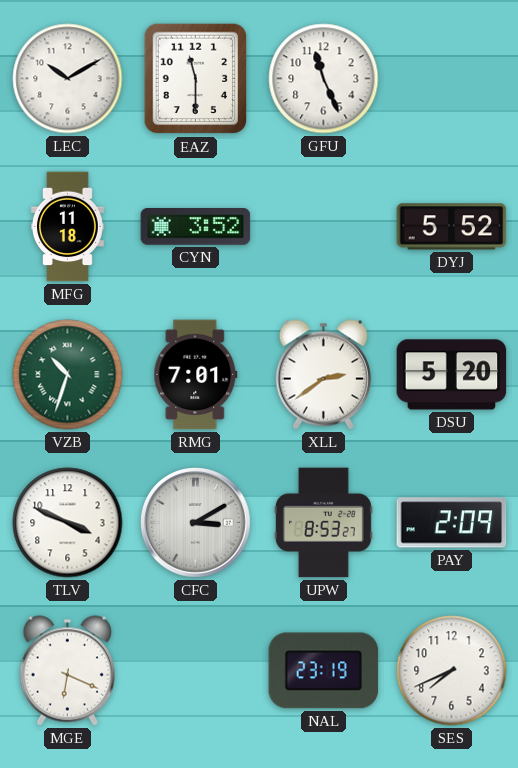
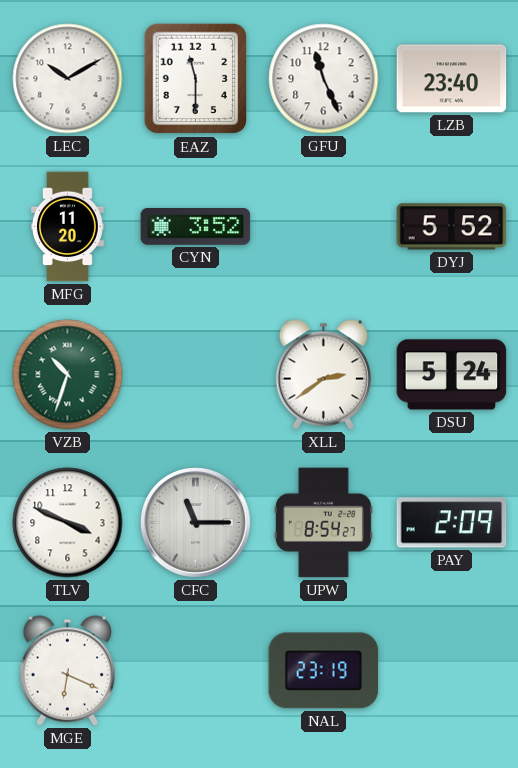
LZB: none -> 23:40
MFG: 11:18 -> 11:20
RMG: 7:01 -> none
DSU: 5:20 -> 5:24
CFC: 3:10 -> 11:15
UPW: 8:53 -> 8:54
SES: 7:41 -> none
